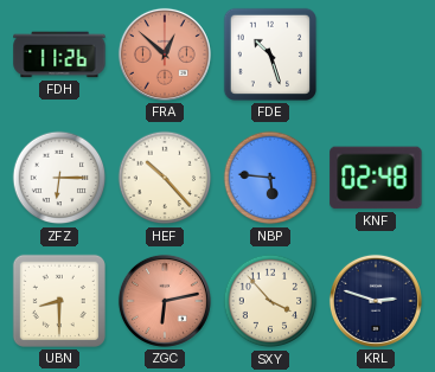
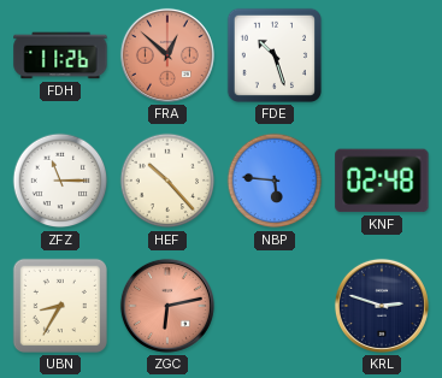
ZFZ: 6:15 -> 11:15
UBN: 8:30 -> 8:35
SXY: 3:53 -> none
